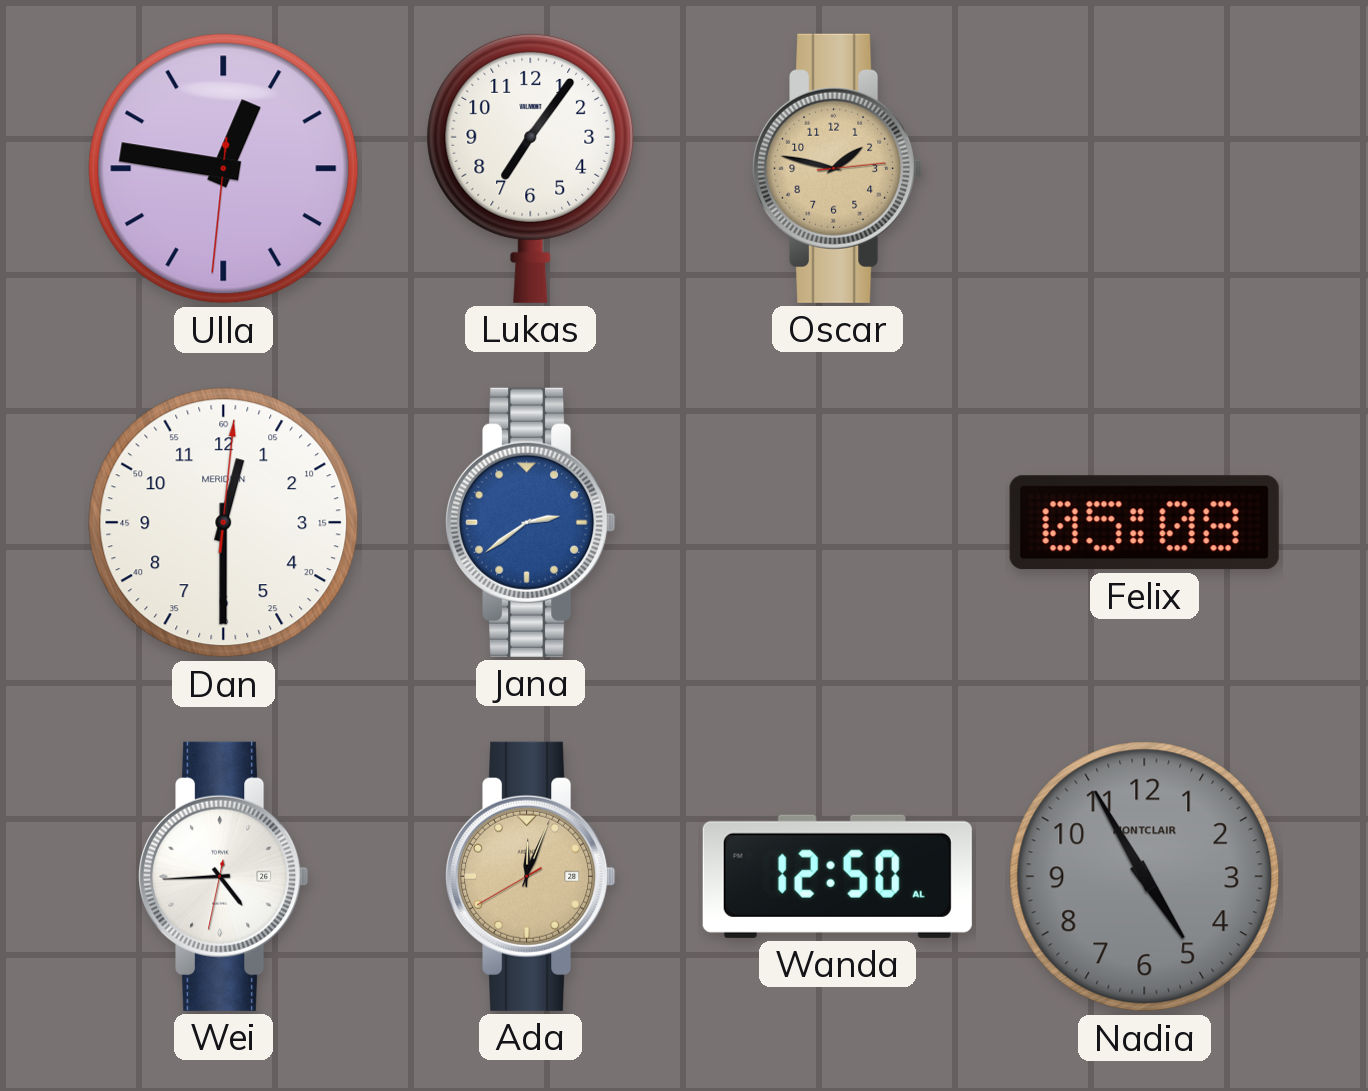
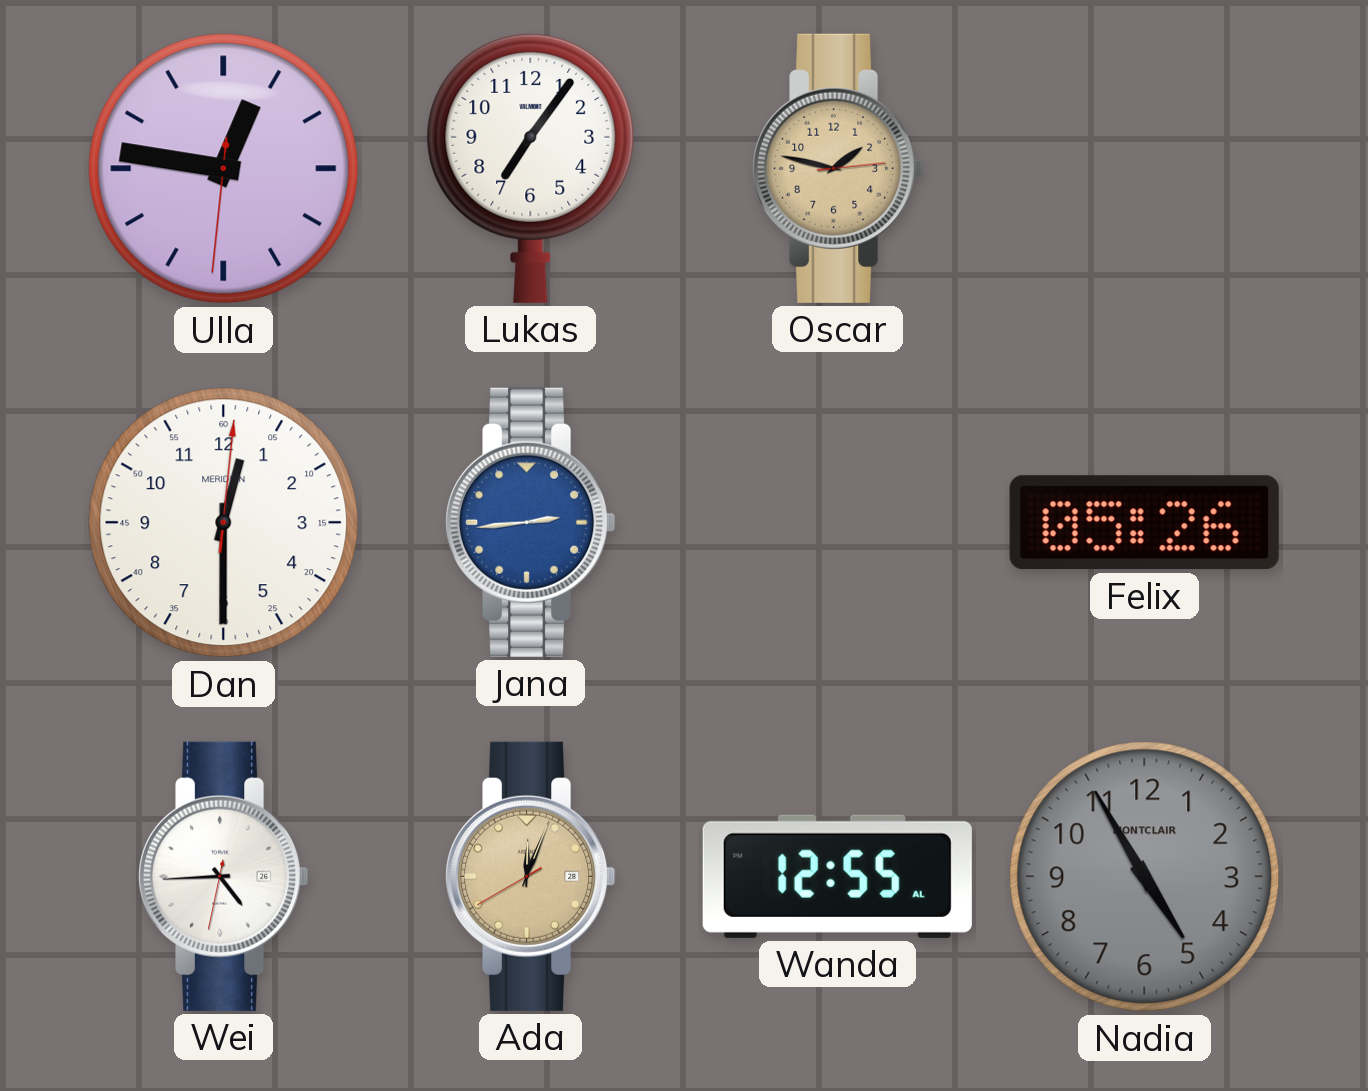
Jana: 2:39 -> 2:44
Felix: 05:08 -> 05:26
Wanda: 12:50 -> 12:55
